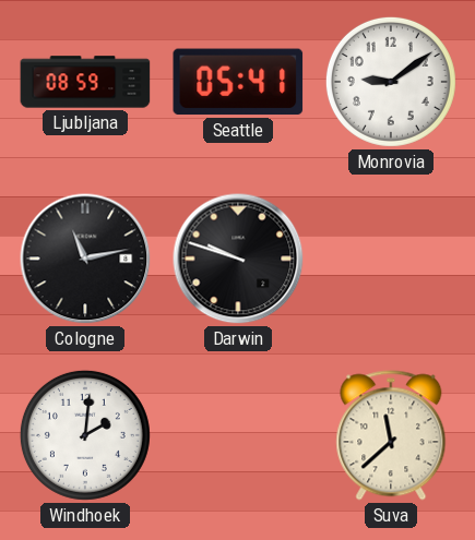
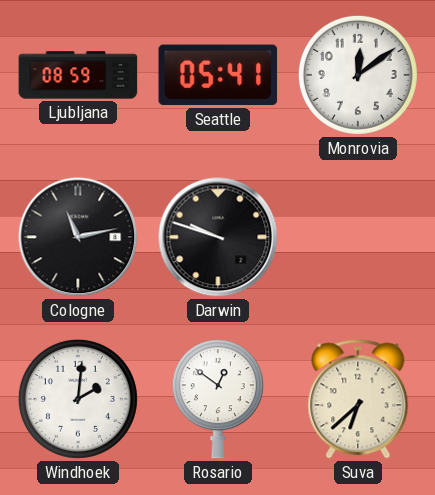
Monrovia: 9:09 -> 12:09
Rosario: none -> 12:51
Suva: 11:38 -> 6:38
